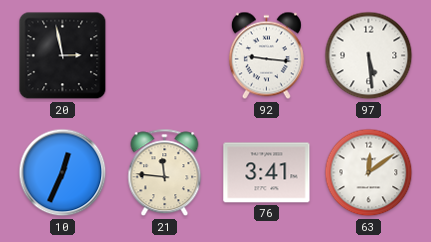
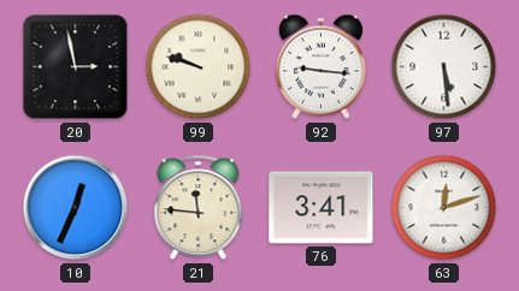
99: none -> 9:48
63: 12:09 -> 12:12
